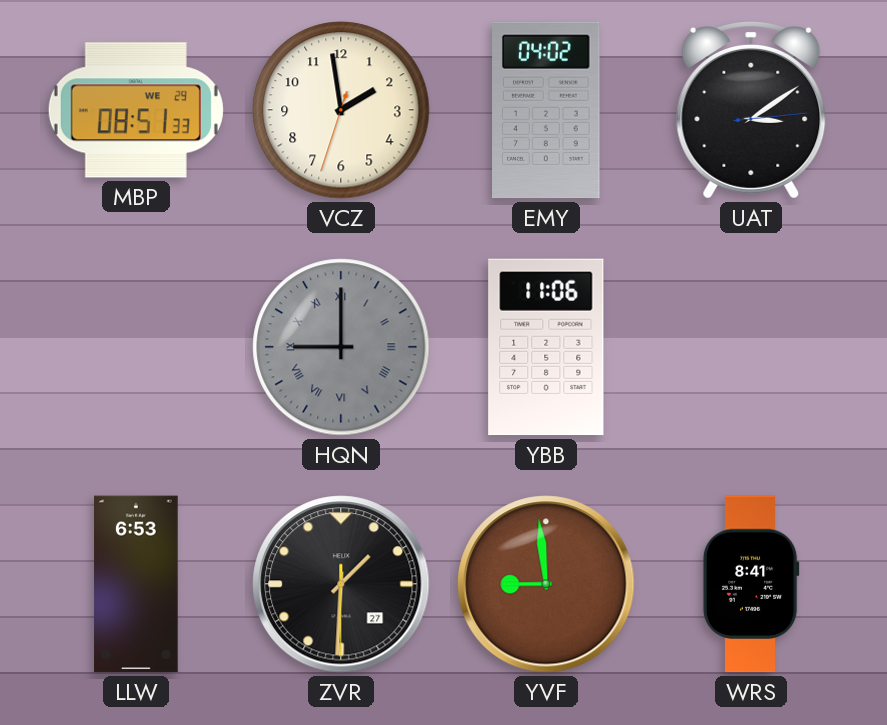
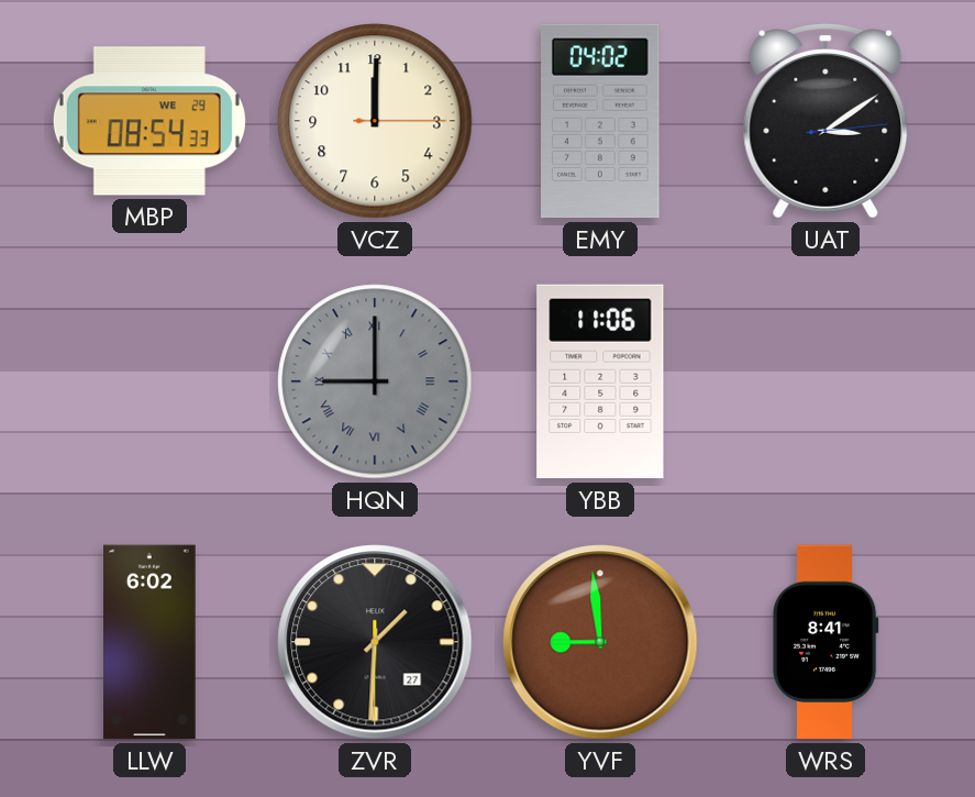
MBP: 08:51 -> 08:54
VCZ: 1:58 -> 12:00
LLW: 6:53 -> 6:02
